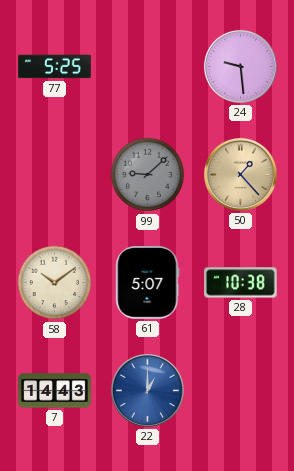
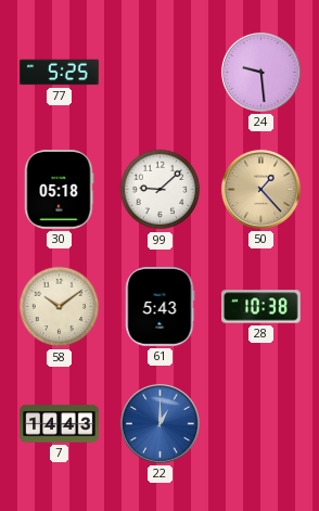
30: none -> 05:18
99 dial: grey -> white
61: 5:07 -> 5:43
